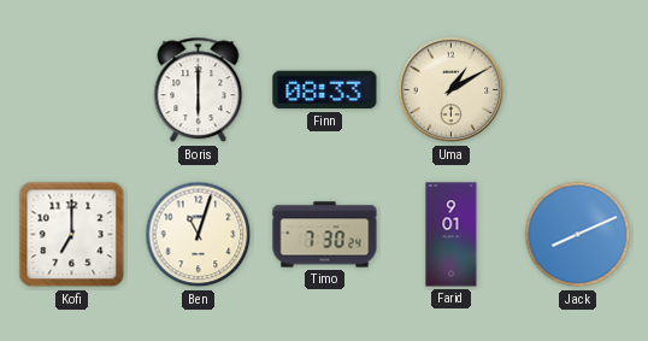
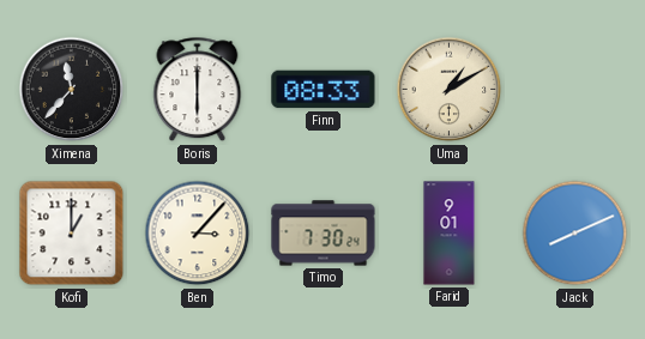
Ximena: none -> 11:37
Kofi: 7:00 -> 1:00
Ben: 11:03 -> 3:07
